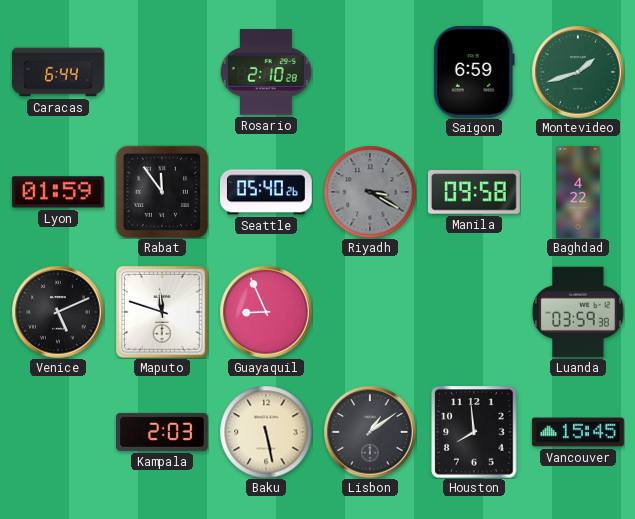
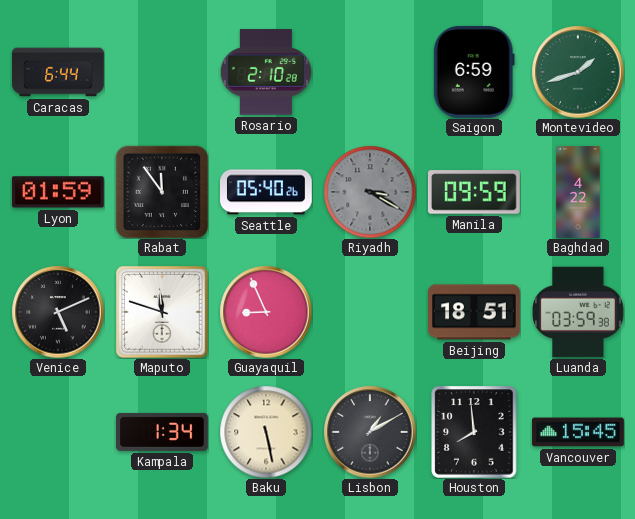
Manila: 09:58 -> 09:59
Beijing: none -> 18:51
Kampala: 2:03 -> 1:34
Lisbon: 1:09 -> 1:10
